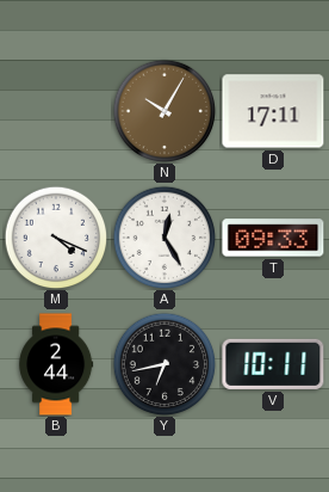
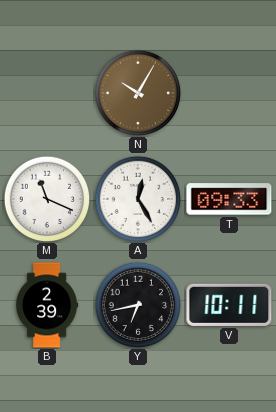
D: 17:11 -> none
M: 4:19 -> 11:19
B: 2:44 -> 2:39
